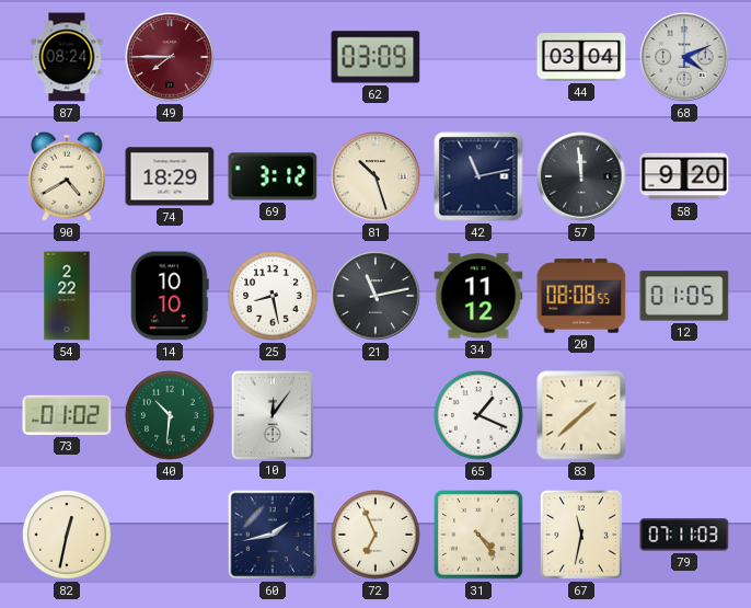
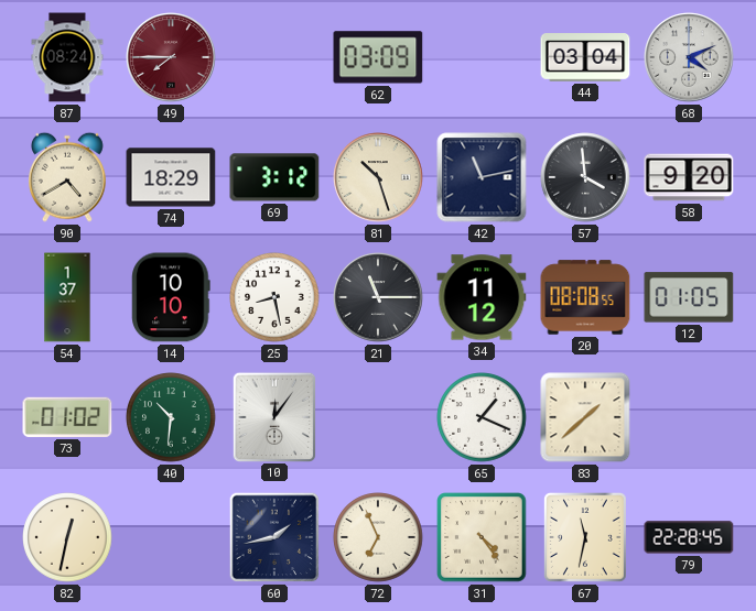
57: 11:59 -> 3:59
54: 2:22 -> 1:37
21: 11:13 -> 11:15
79: 07:11 -> 22:28
